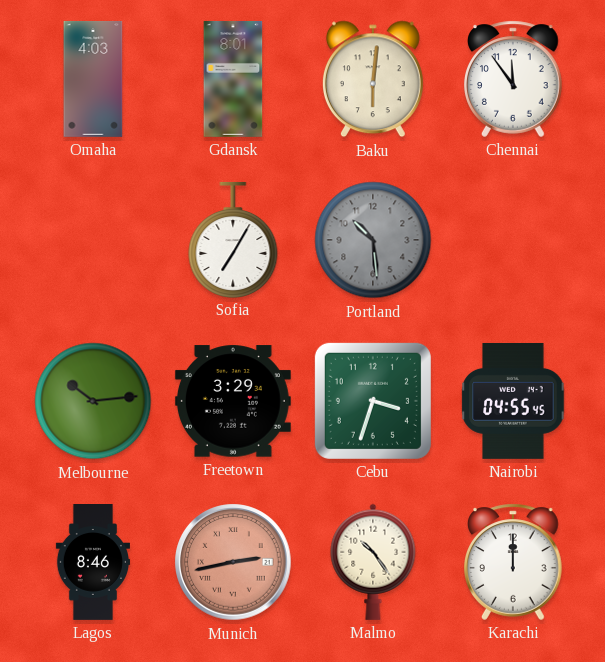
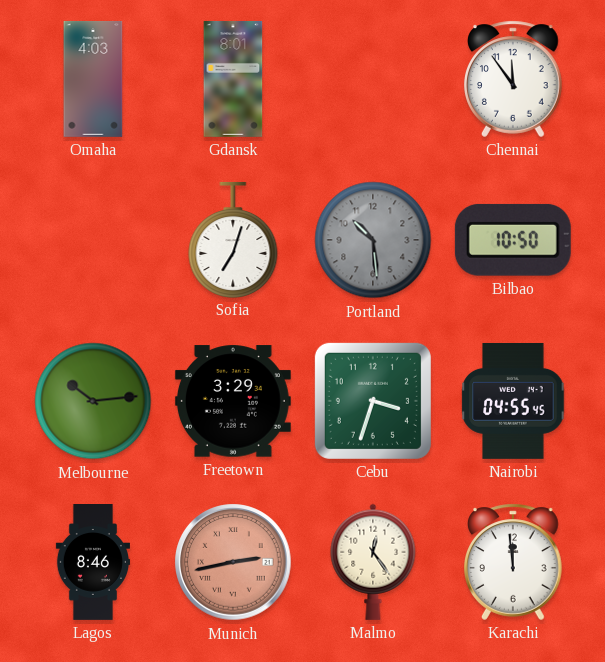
Baku: 6:01 -> none
Sofia: 7:05 -> 7:03
Bilbao: none -> 10:50
Malmo: 10:24 -> 12:24
Karachi: 12:00 -> 11:59
